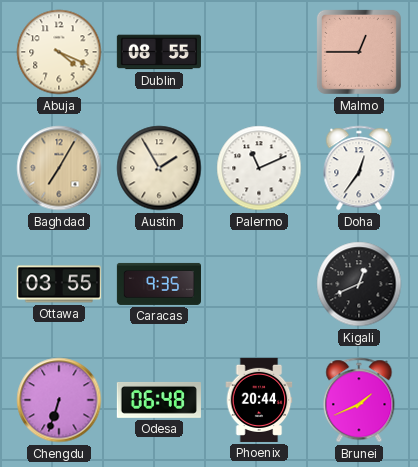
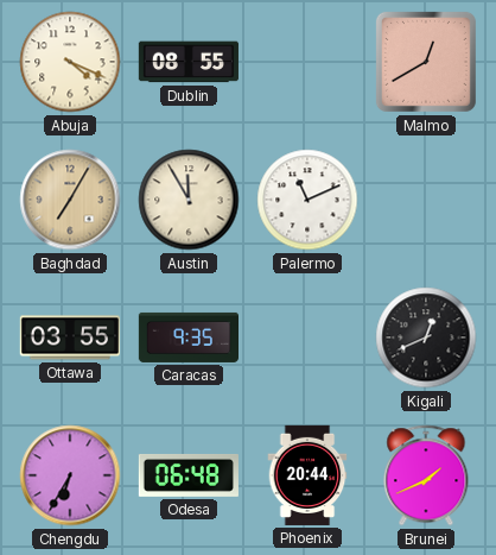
Malmo: 12:45 -> 12:40
Austin: 1:55 -> 11:55
Doha: 12:36 -> none
Chengdu: 6:33 -> 6:35
